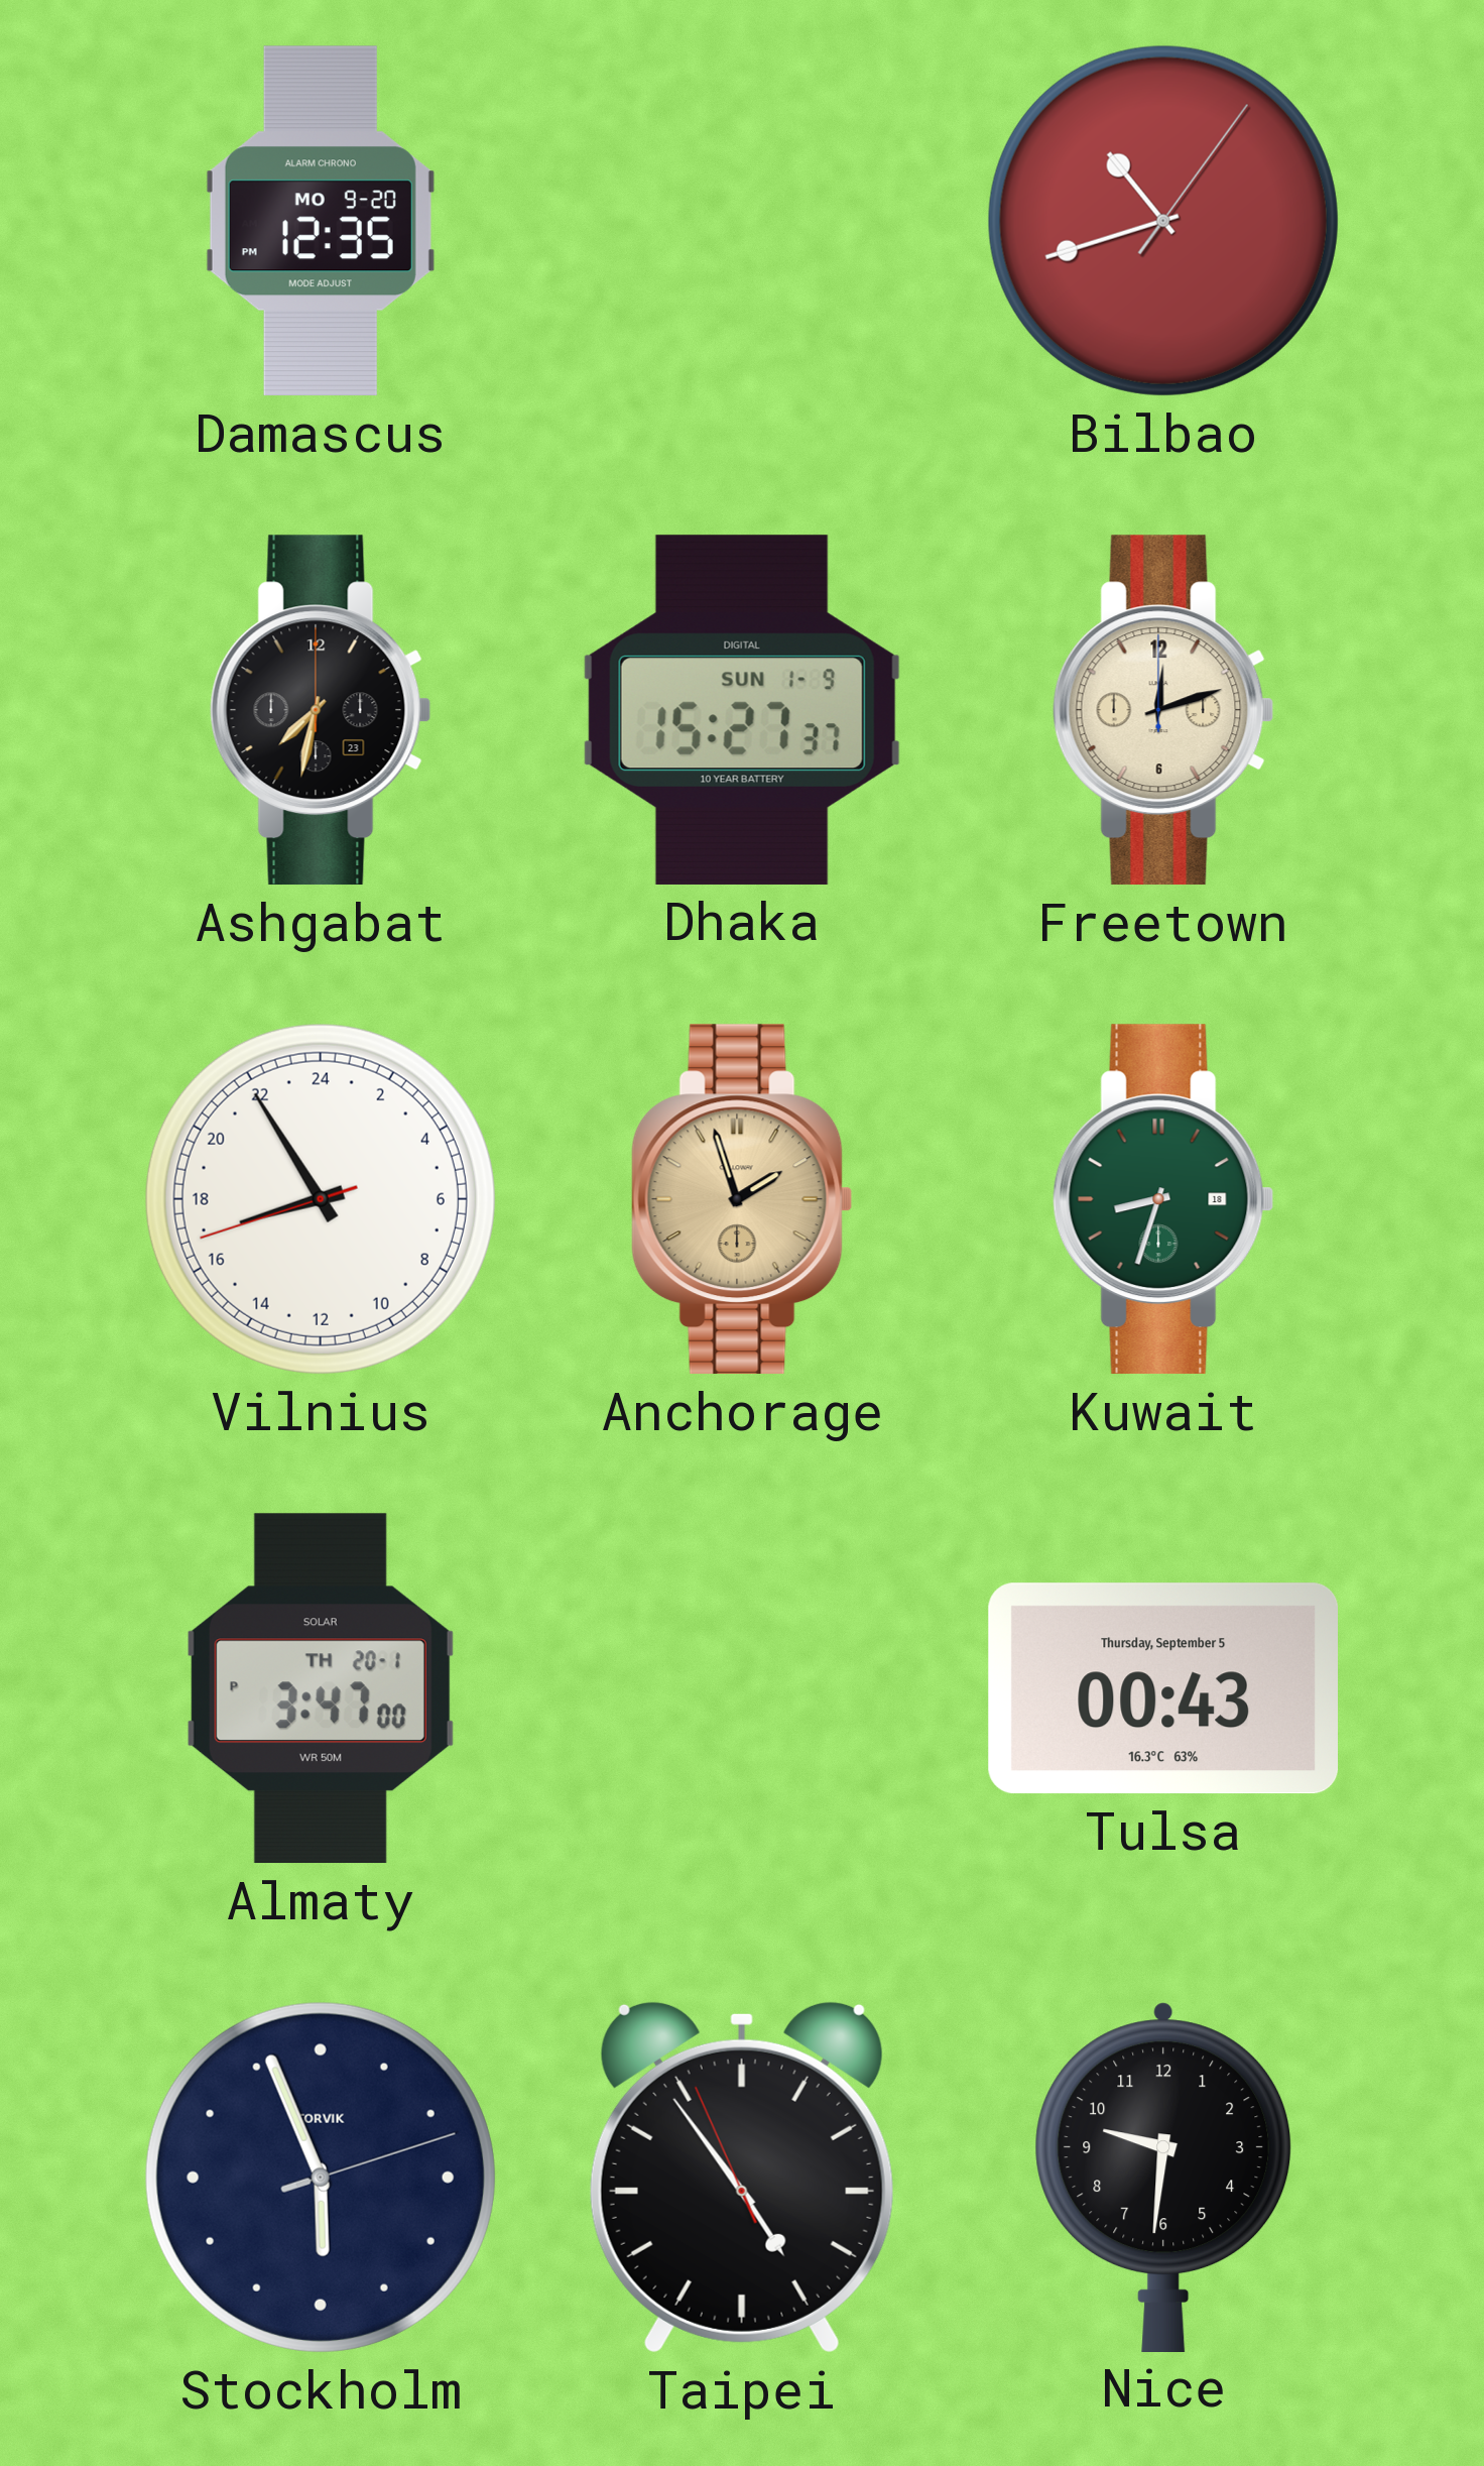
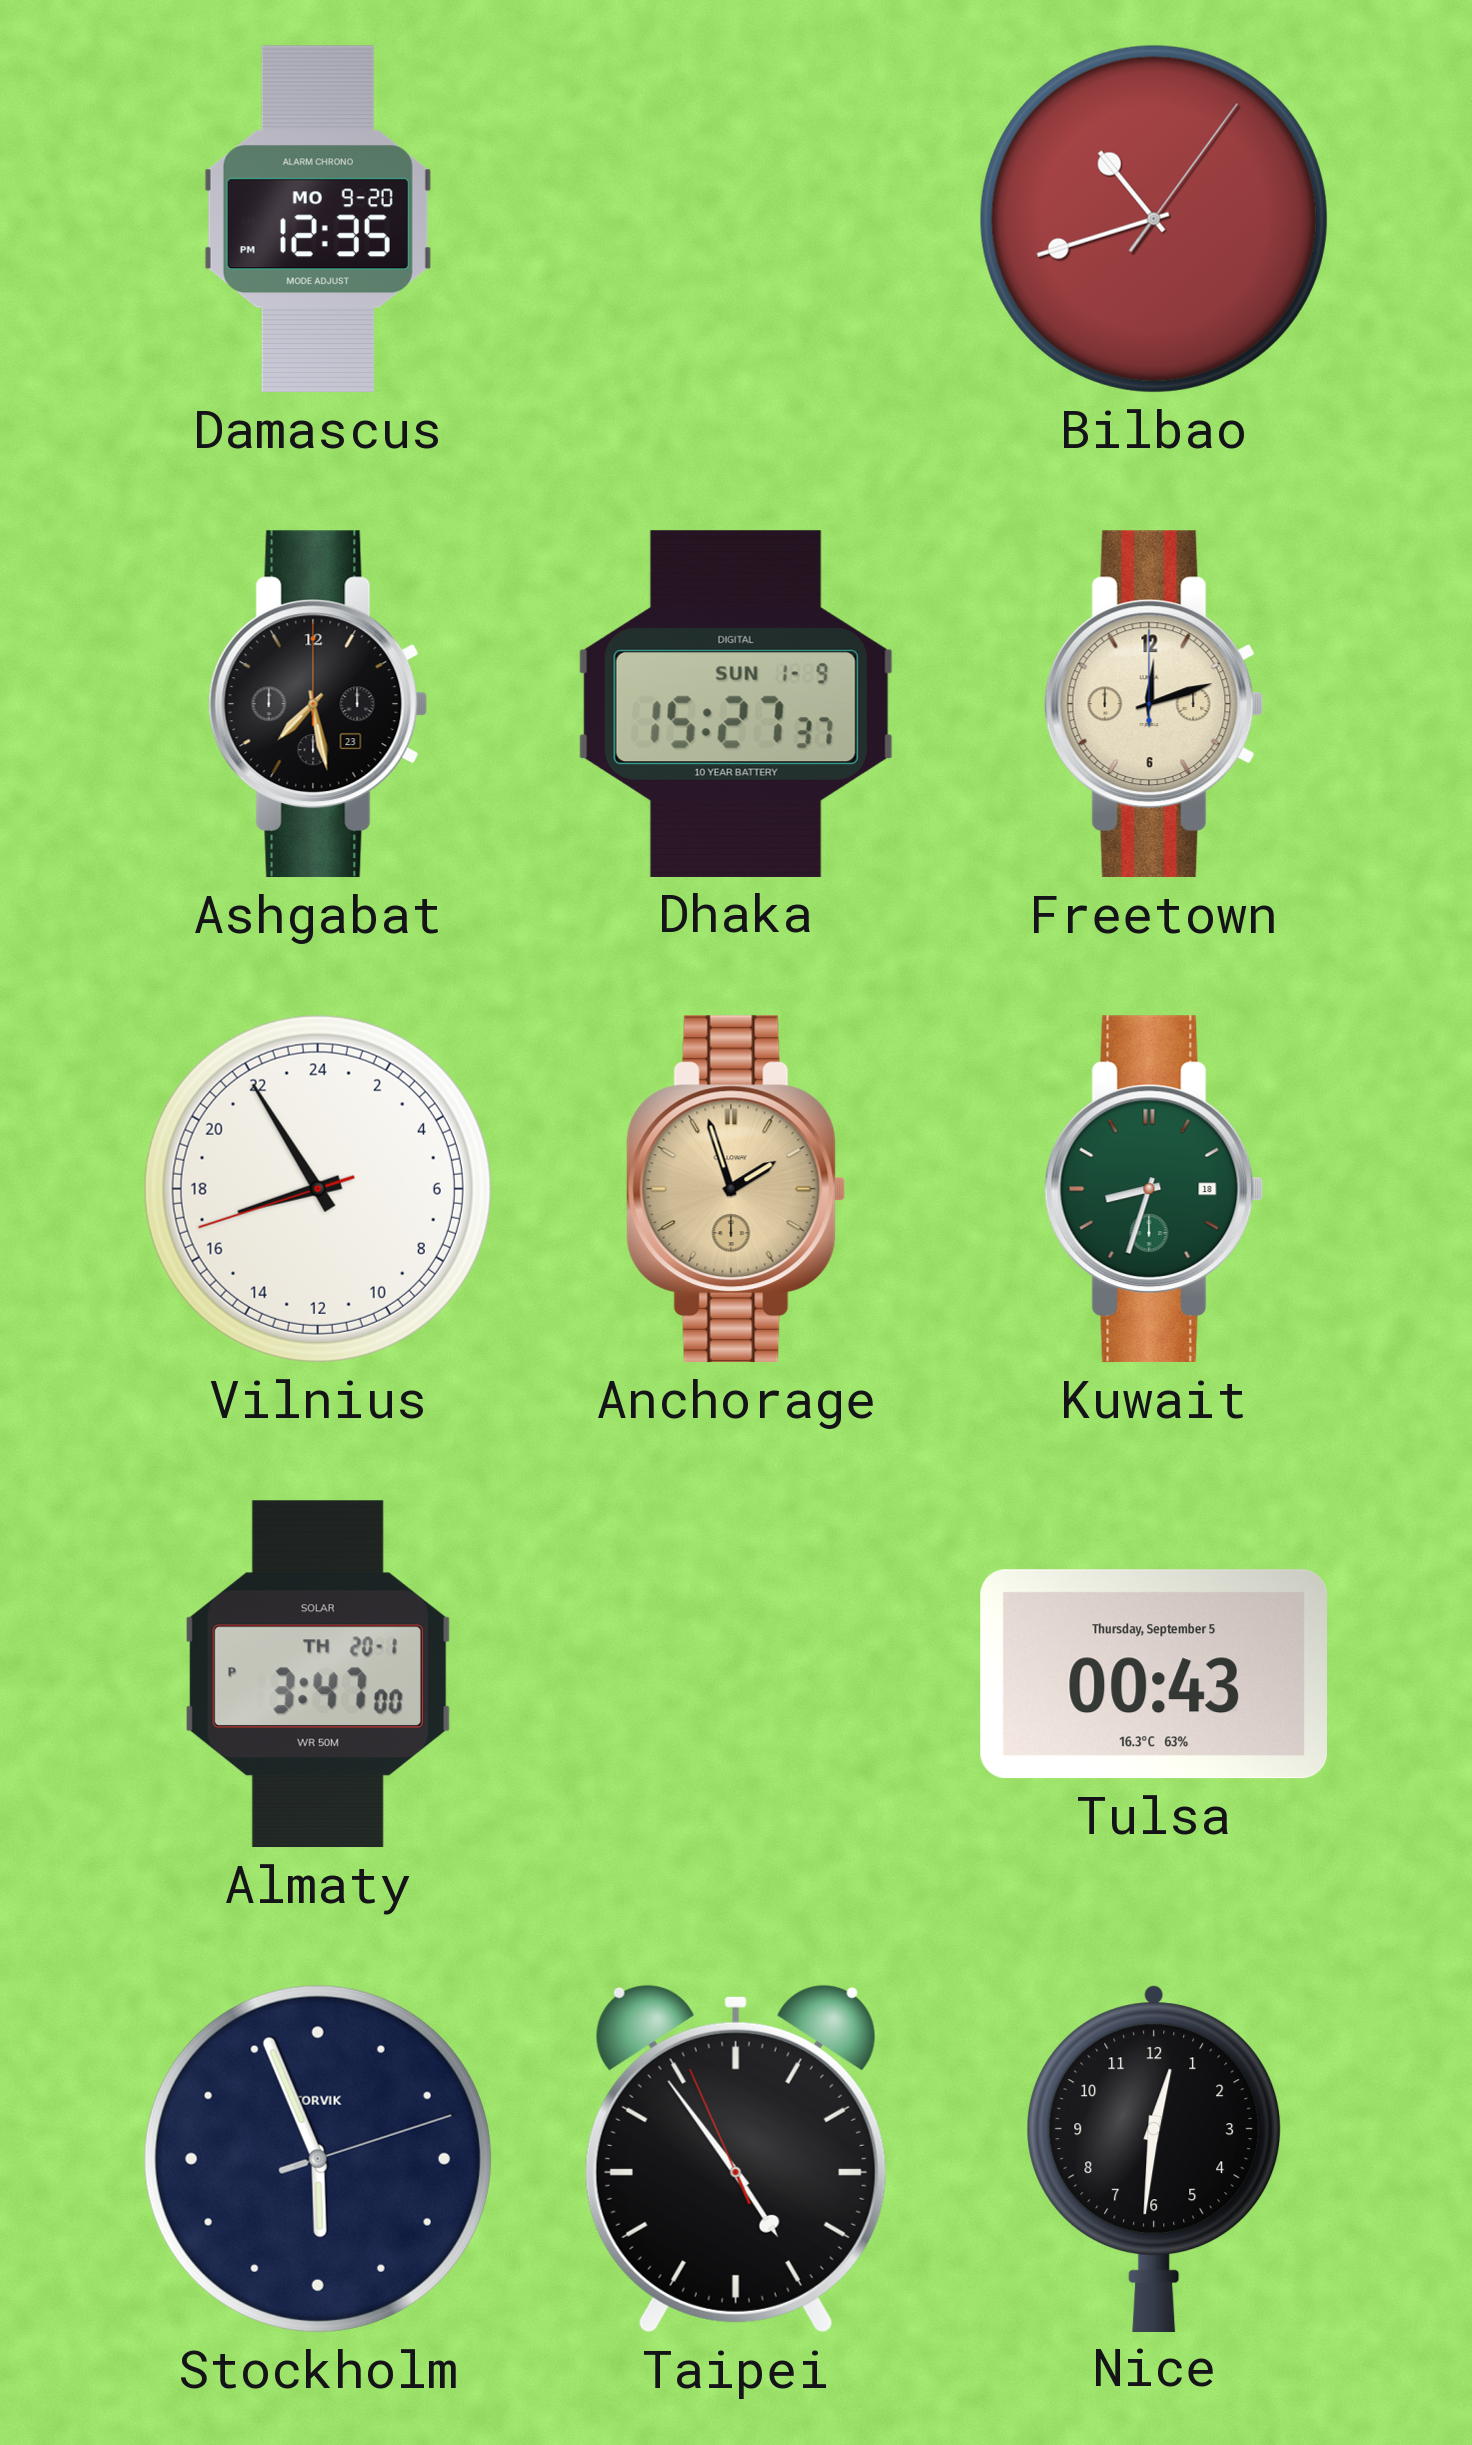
Ashgabat: 7:32 -> 7:28
Nice: 9:31 -> 12:31
